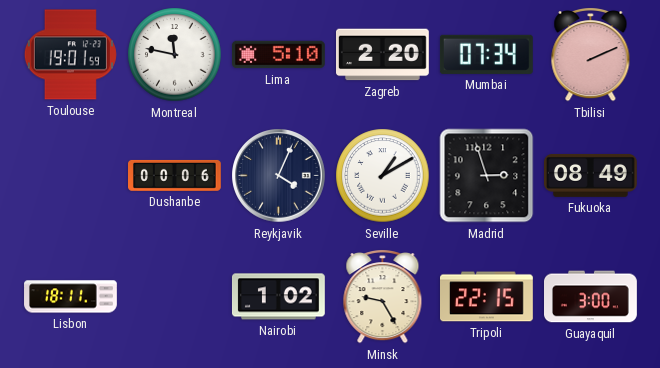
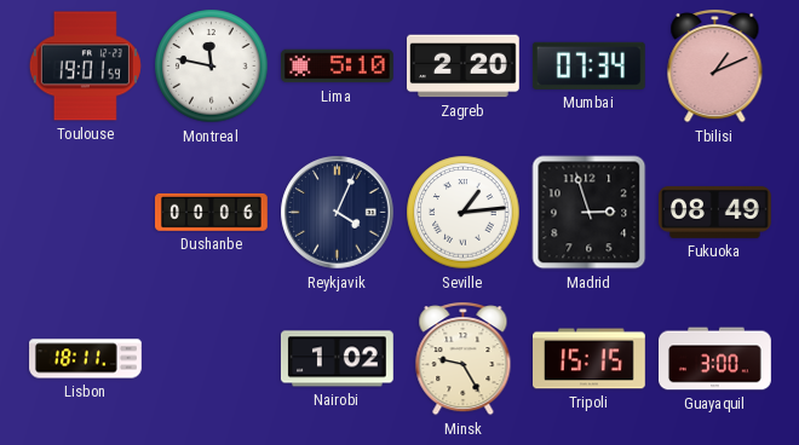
Tbilisi: 2:11 -> 1:11
Seville: 1:10 -> 1:14
Tripoli: 22:15 -> 15:15
